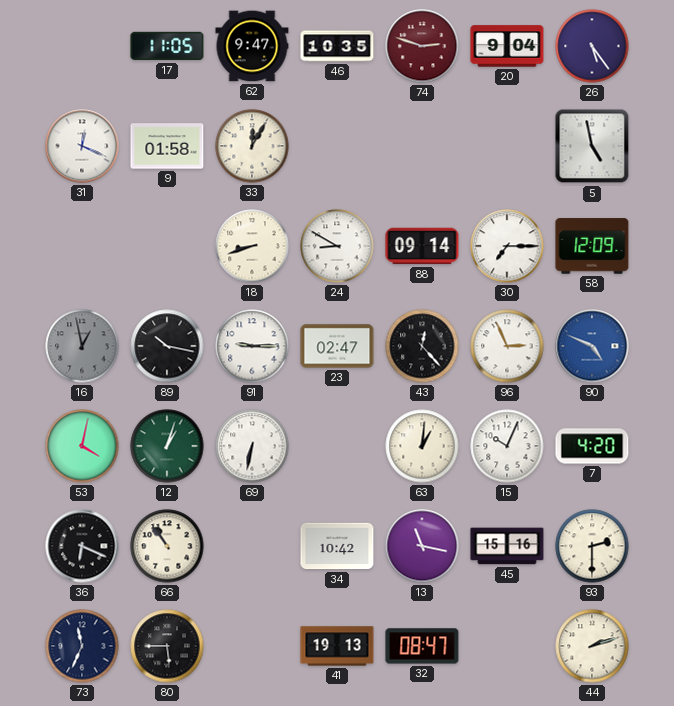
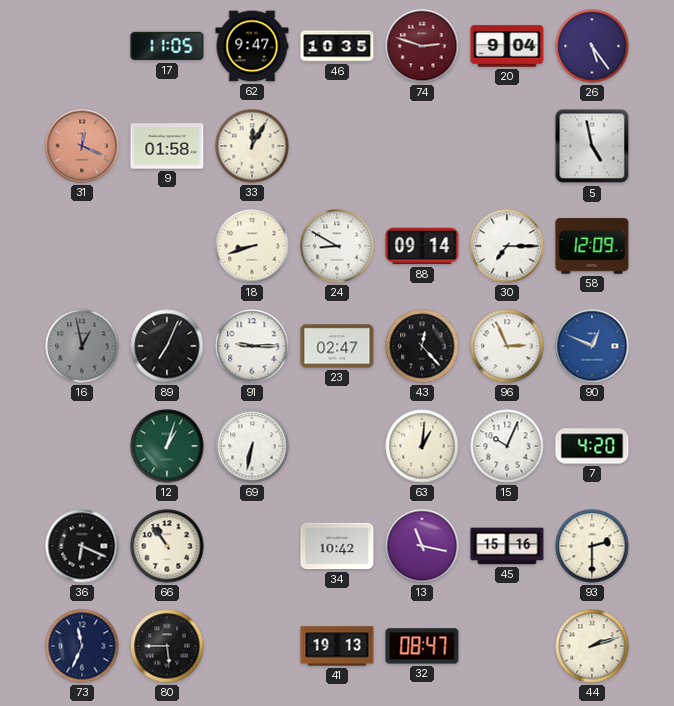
31 dial: white -> salmon
89: 10:17 -> 7:04
90: 4:49 -> 12:49
53: 4:02 -> none
